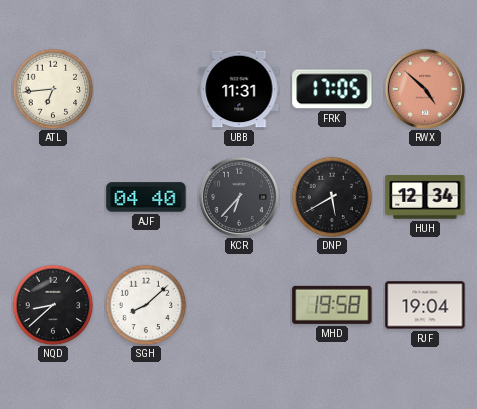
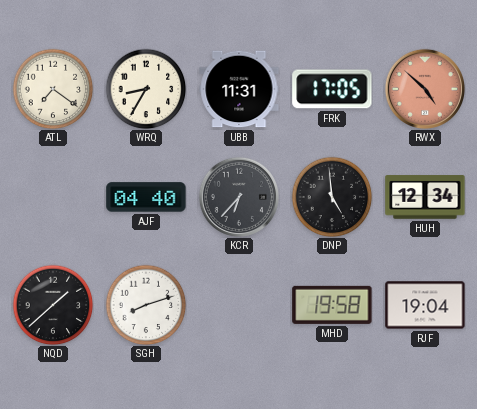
ATL: 6:44 -> 7:21
WRQ: none -> 8:35
DNP: 5:40 -> 4:59
NQD: 8:38 -> 1:38
SGH: 8:08 -> 8:12
